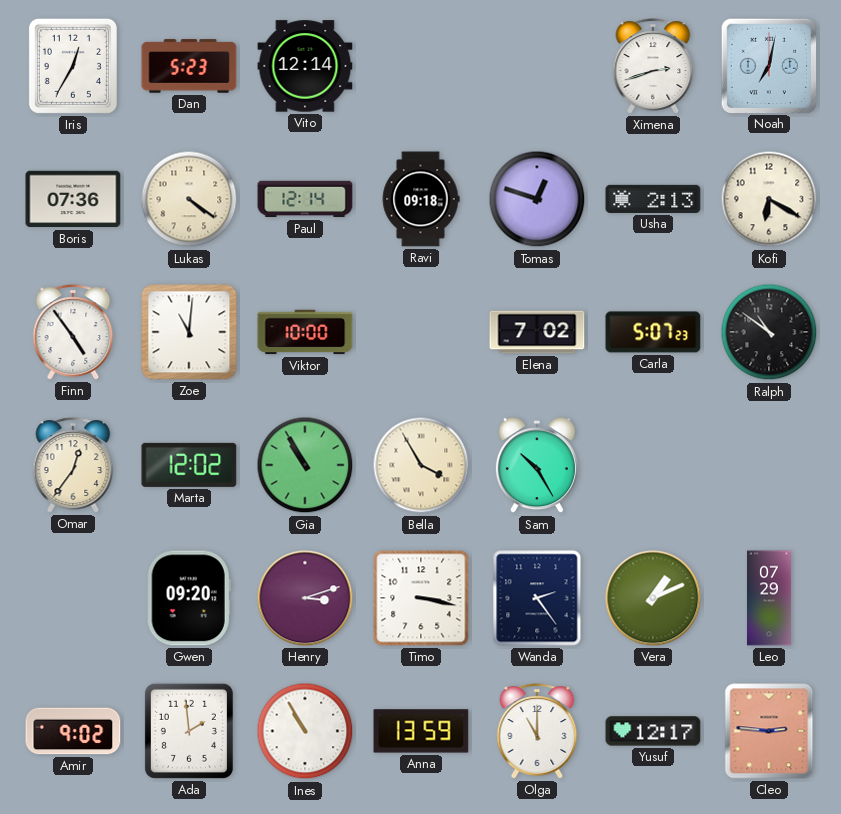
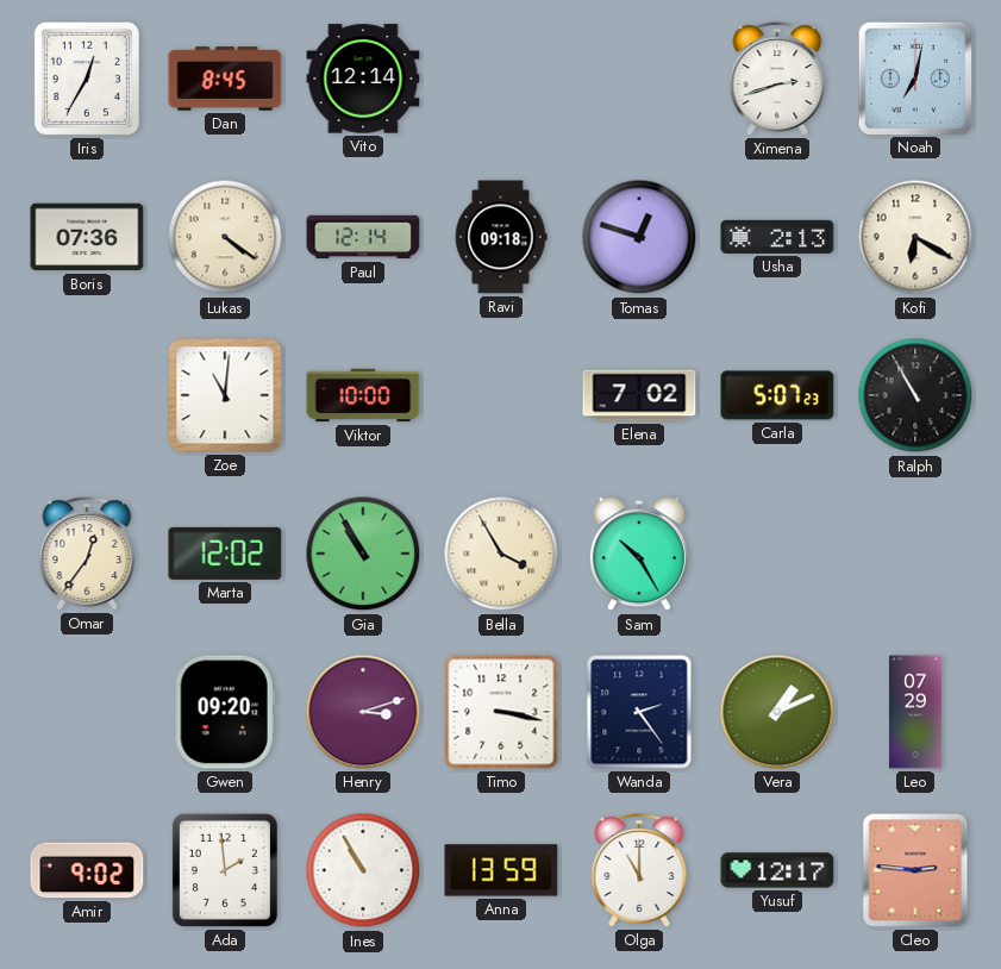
Dan: 5:23 -> 8:45
Finn: 4:54 -> none
Ralph: 10:51 -> 10:55
